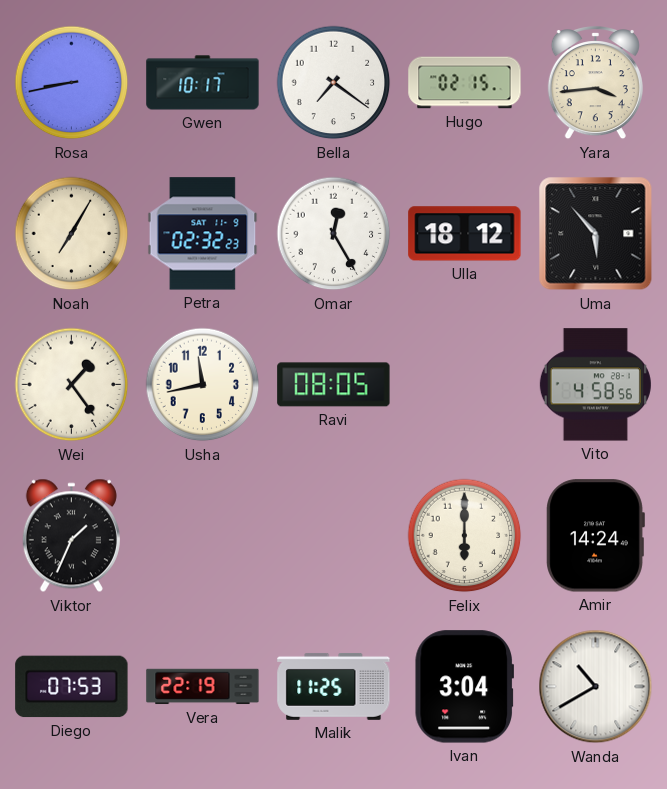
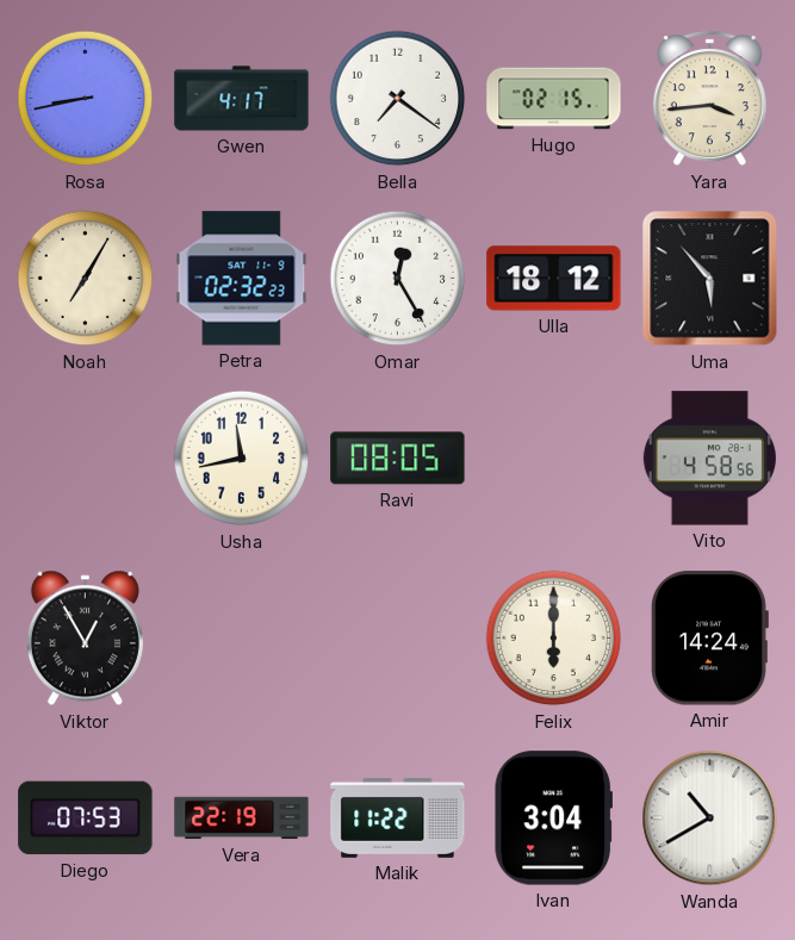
Gwen: 10:17 -> 4:17
Wei: 1:24 -> none
Viktor: 1:34 -> 12:55
Malik: 11:25 -> 11:22
